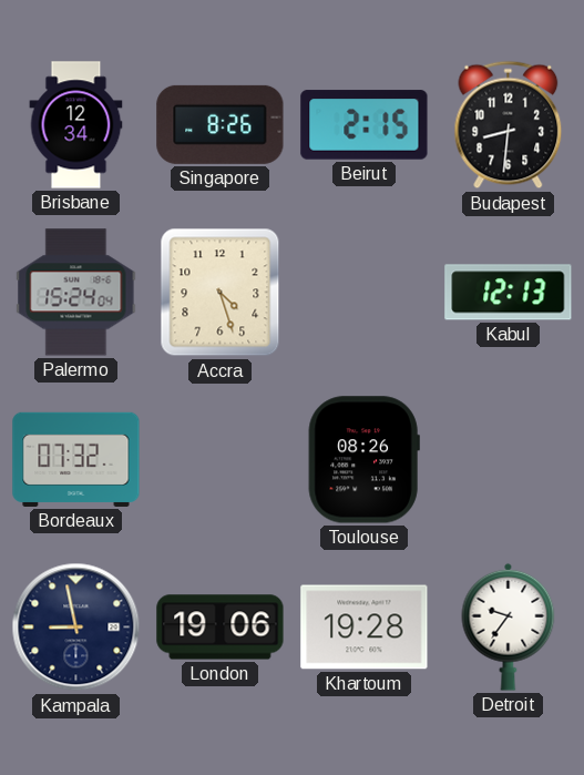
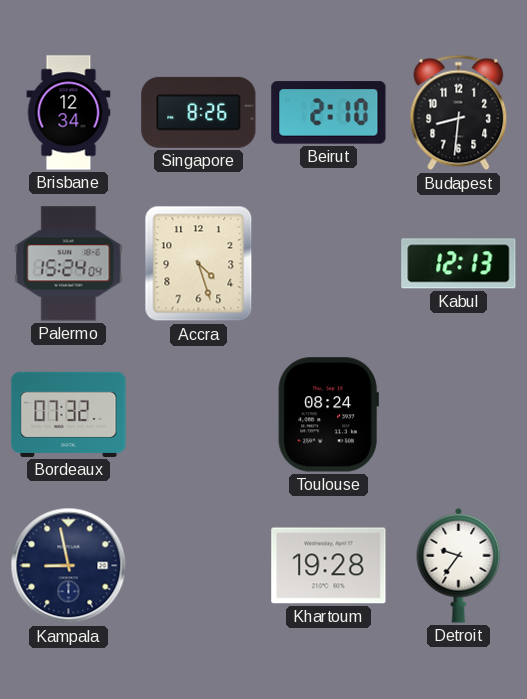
Beirut: 2:15 -> 2:10
Toulouse: 08:26 -> 08:24
London: 19:06 -> none
